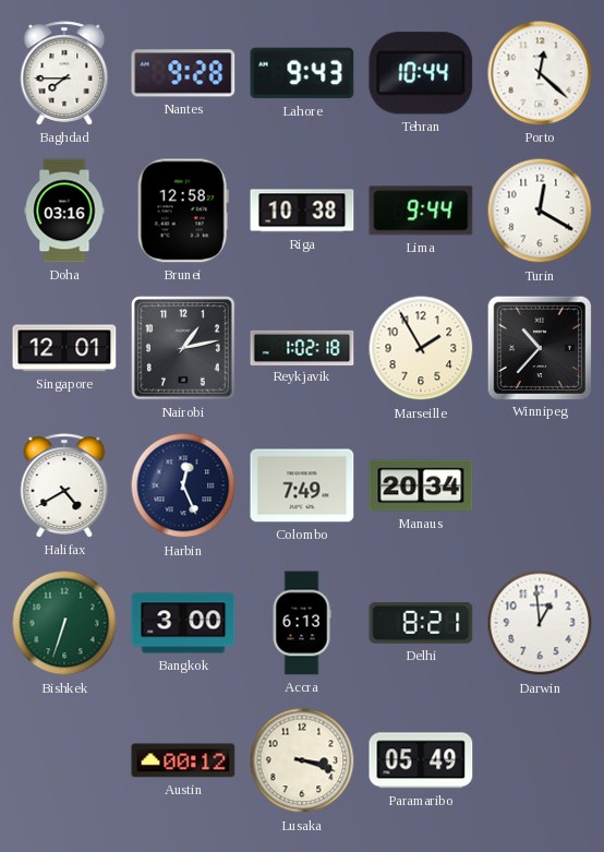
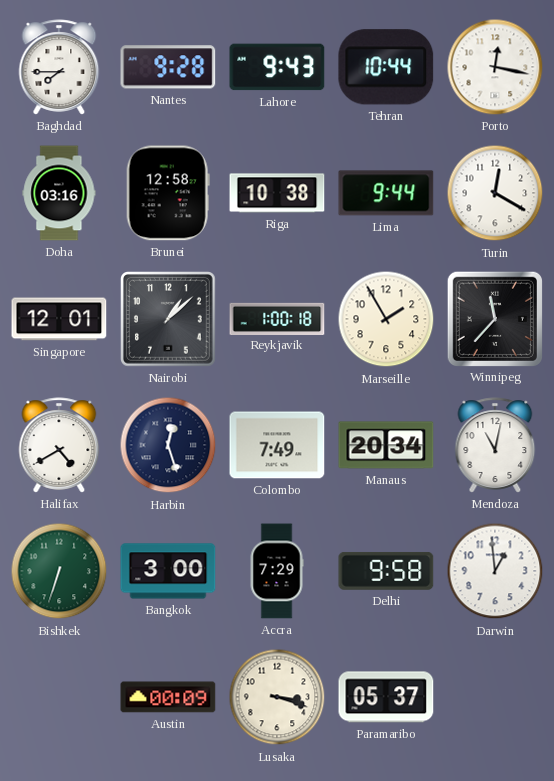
Porto: 12:22 -> 12:17
Nairobi: 1:13 -> 1:08
Reykjavik: 1:02 -> 1:00
Winnipeg: 10:37 -> 11:37
Harbin: 12:26 -> 12:27
Mendoza: none -> 11:02
Accra: 6:13 -> 7:29
Delhi: 8:21 -> 9:58
Austin: 00:12 -> 00:09
Paramaribo: 05:49 -> 05:37
